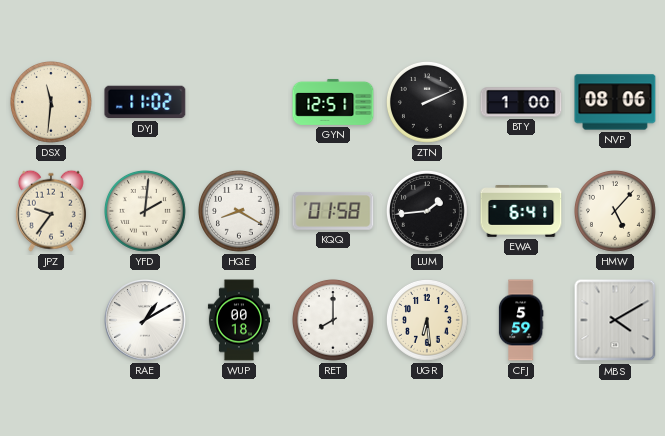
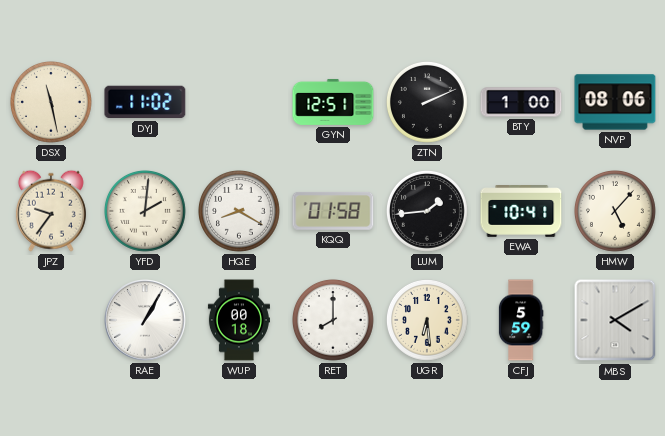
DSX: 11:31 -> 11:28
EWA: 6:41 -> 10:41
RAE: 1:10 -> 1:05
